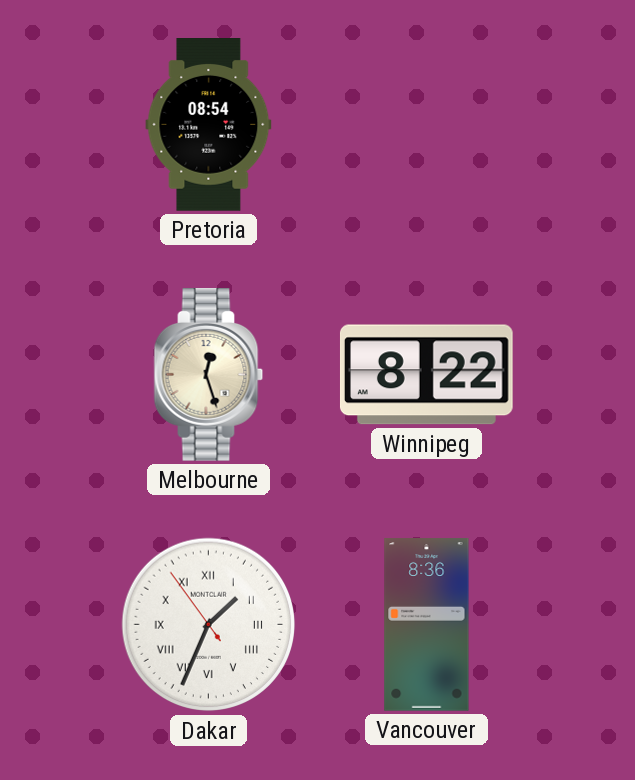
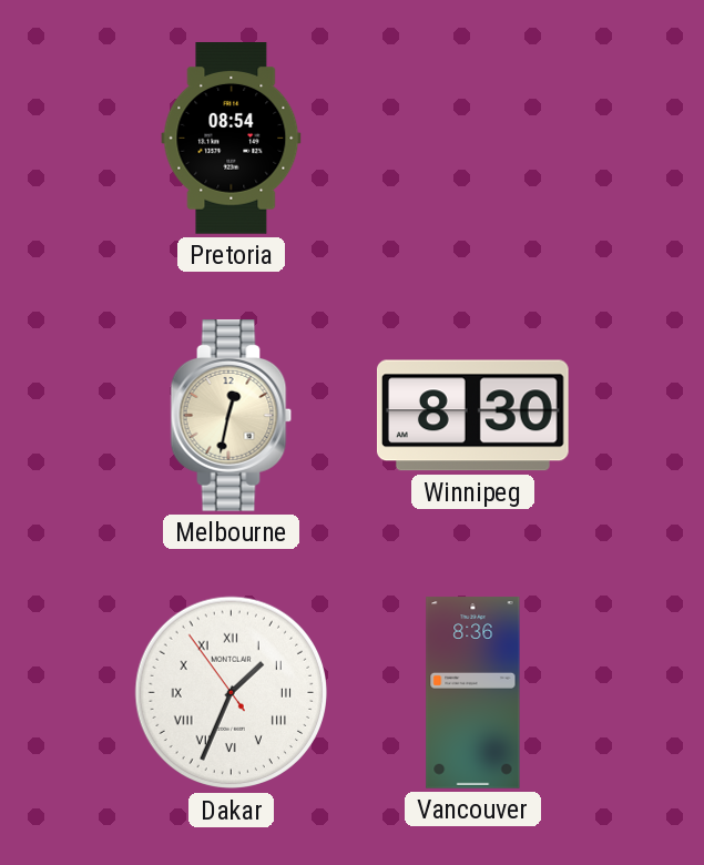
Melbourne: 12:27 -> 12:32
Winnipeg: 8:22 -> 8:30
